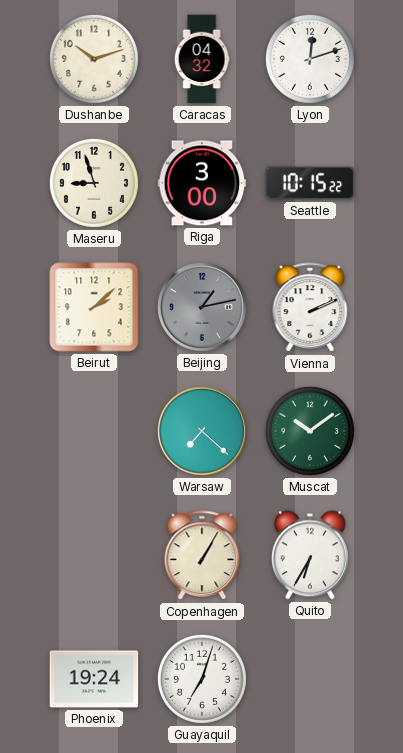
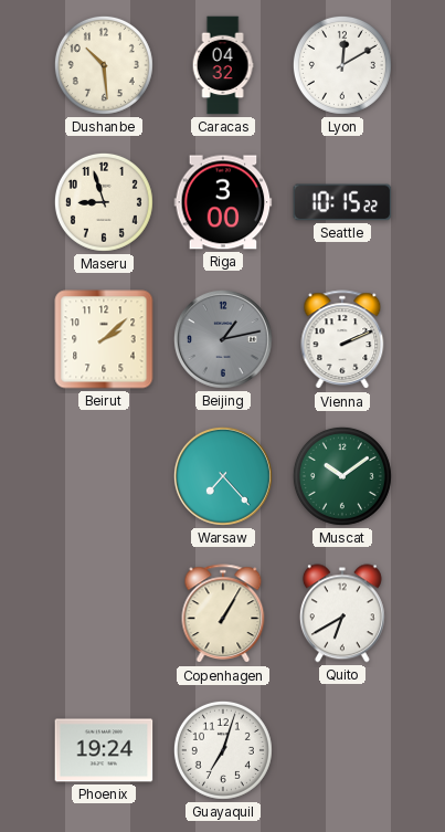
Dushanbe: 10:12 -> 10:29
Lyon: 12:12 -> 12:10
Warsaw: 7:22 -> 7:23
Quito: 6:35 -> 6:40
